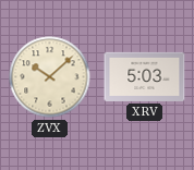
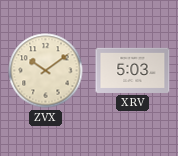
ZVX: 10:08 -> 10:09
